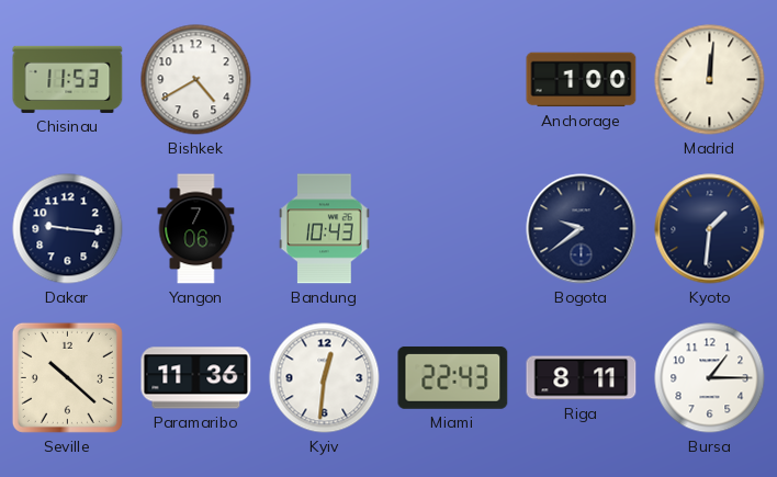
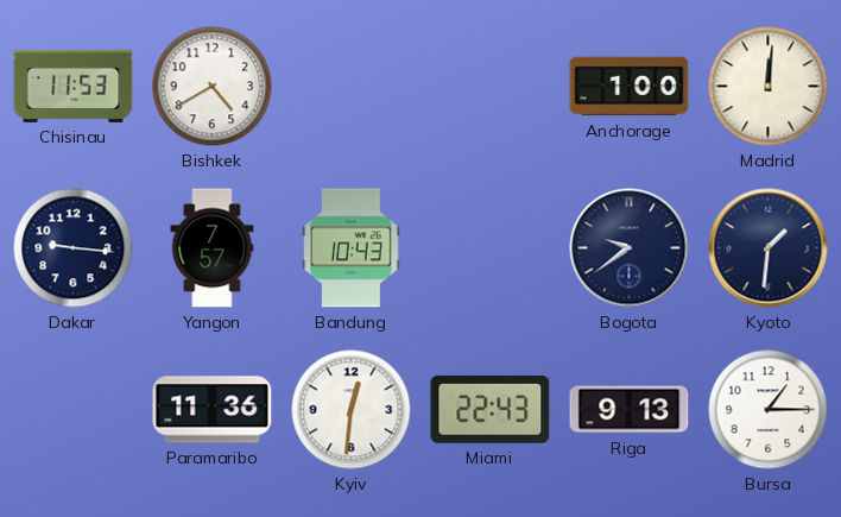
Yangon: 7:06 -> 7:57
Seville: 10:22 -> none
Riga: 8:11 -> 9:13
